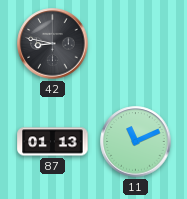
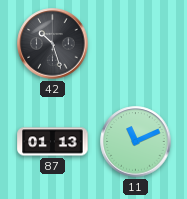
42: 8:47 -> 10:27
